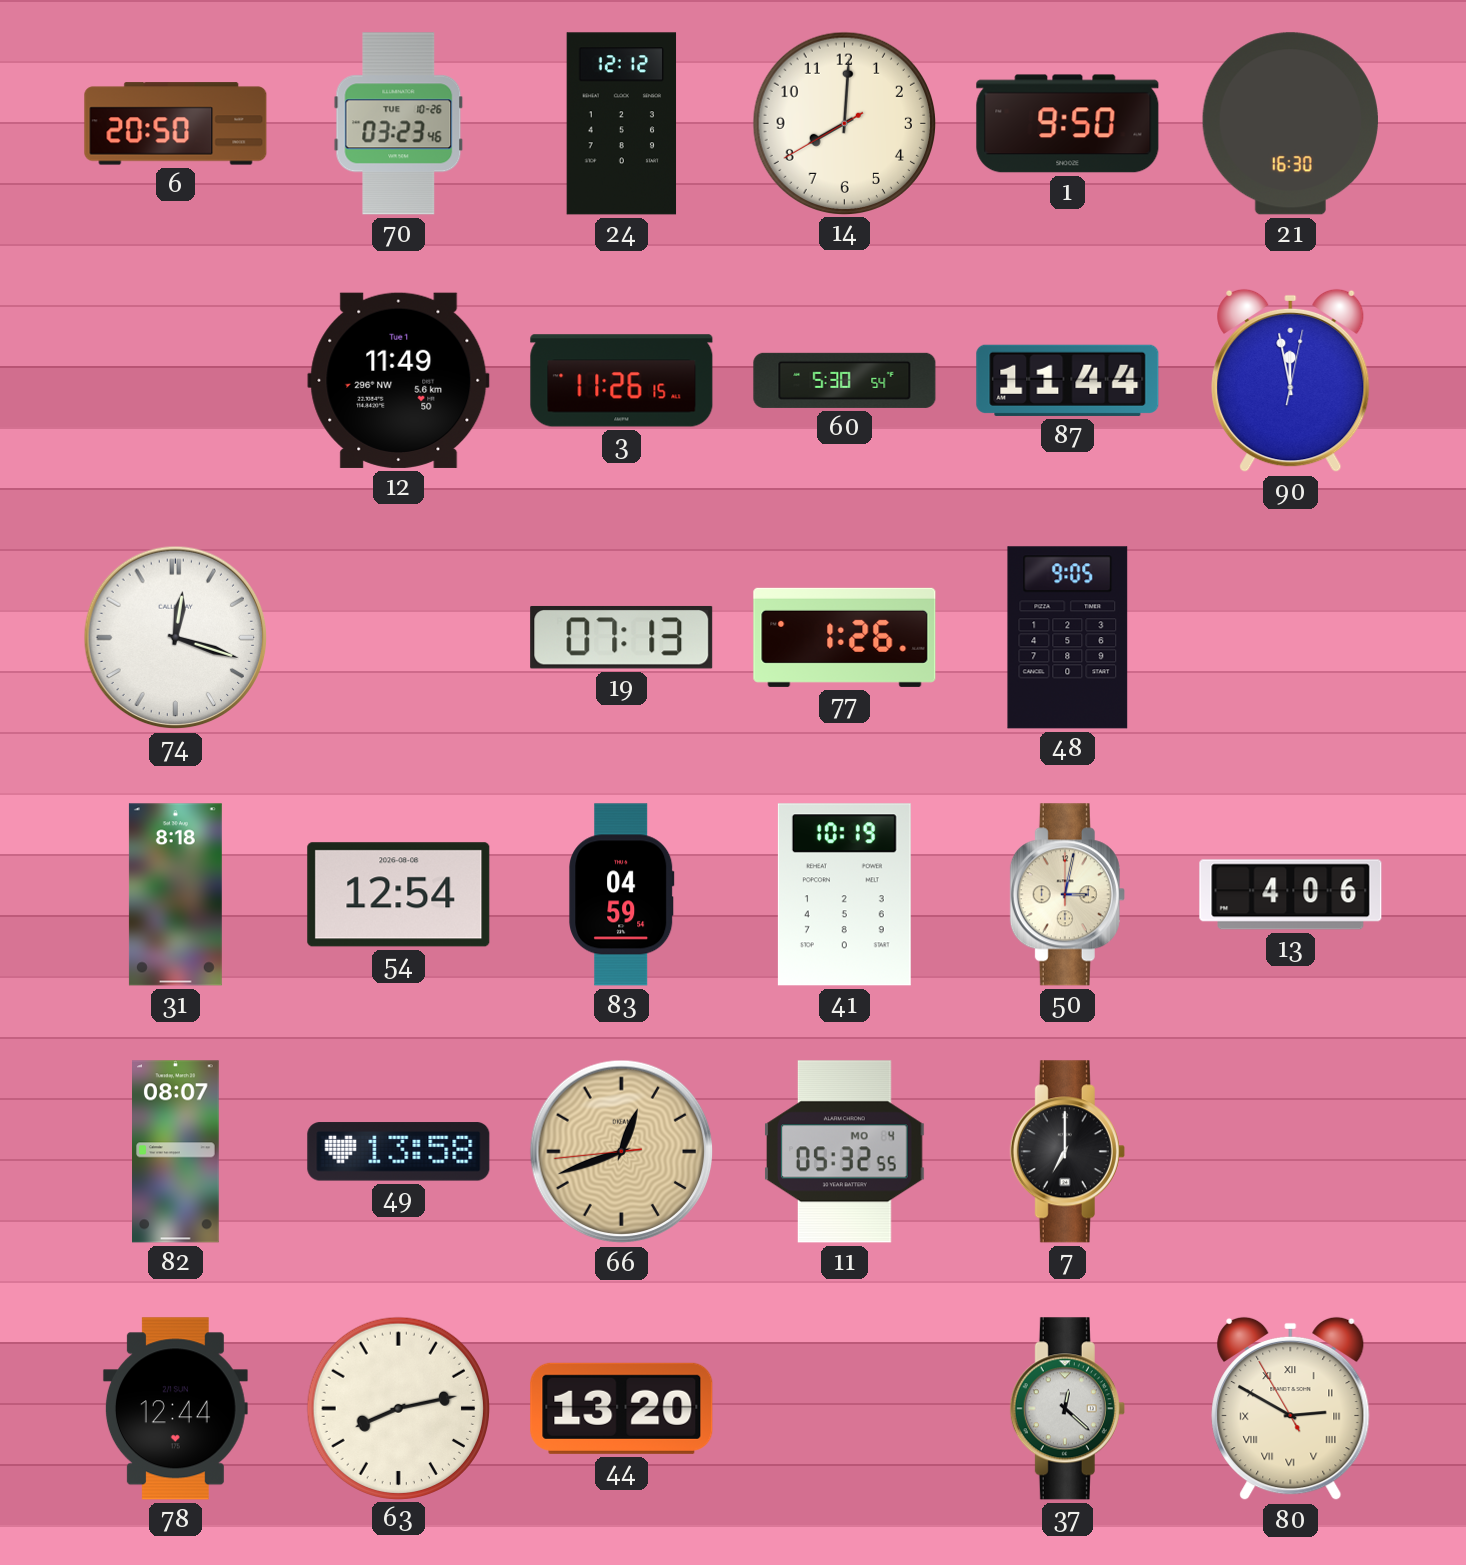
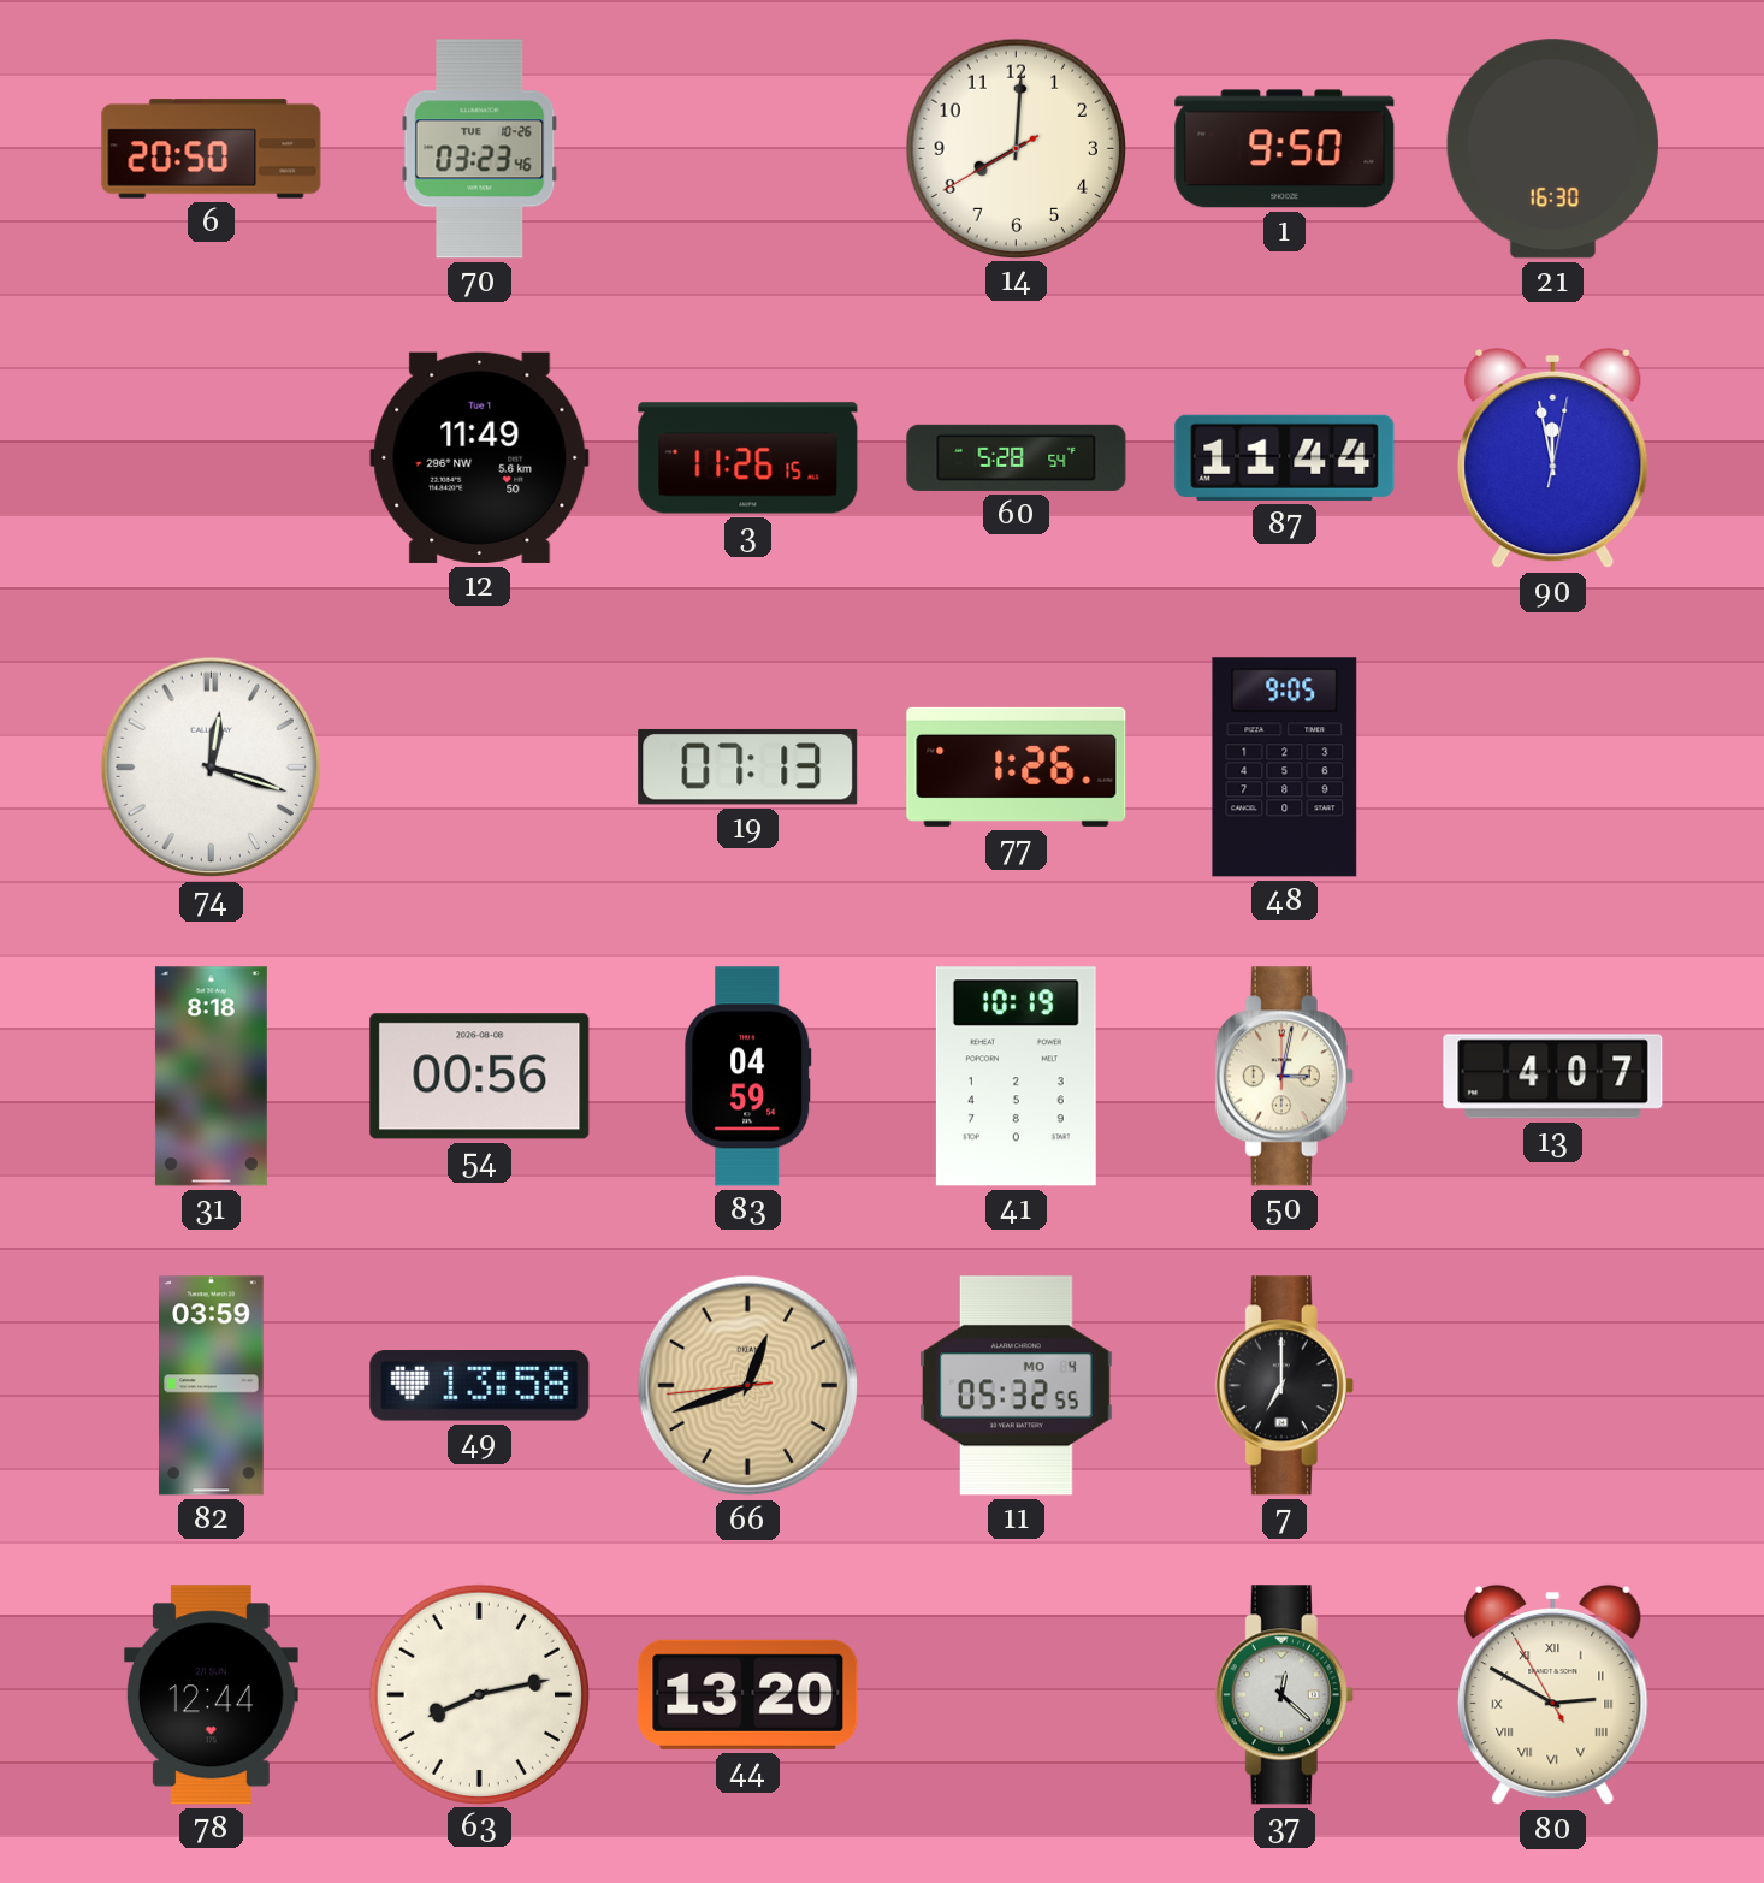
24: 12:12 -> none
60: 5:30 -> 5:28
54: 12:54 -> 00:56
13: 4:06 -> 4:07
82: 08:07 -> 03:59
